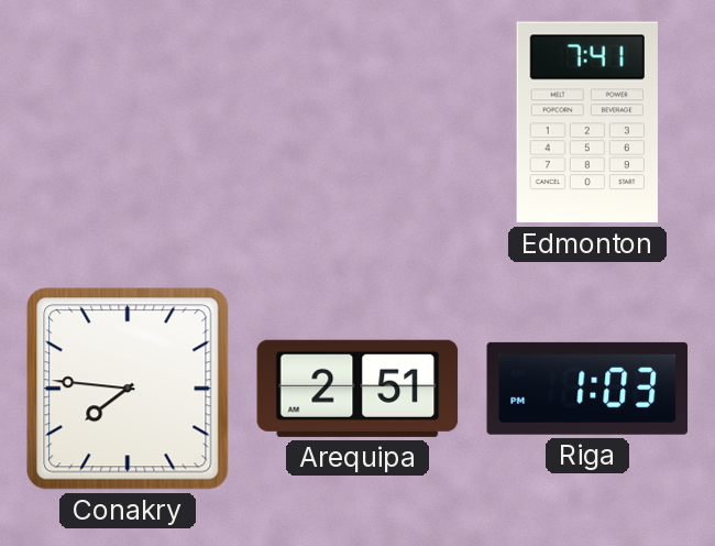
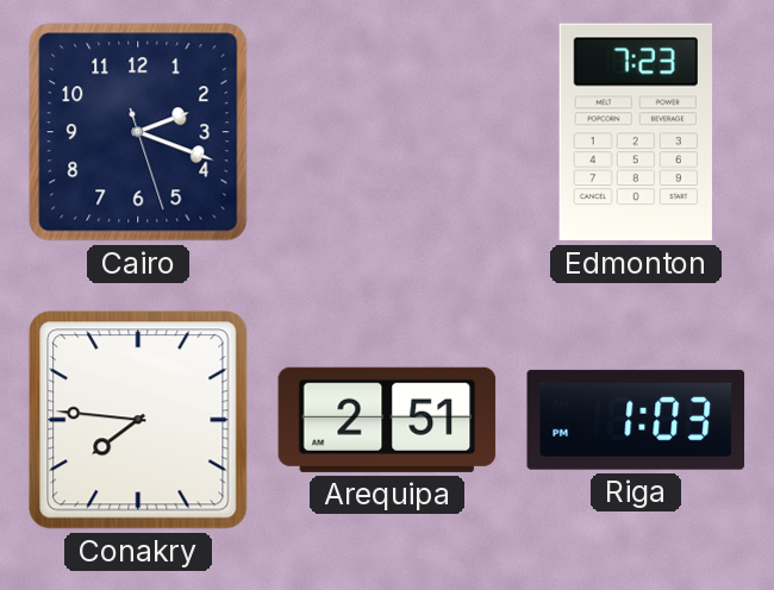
Cairo: none -> 2:18
Edmonton: 7:41 -> 7:23
